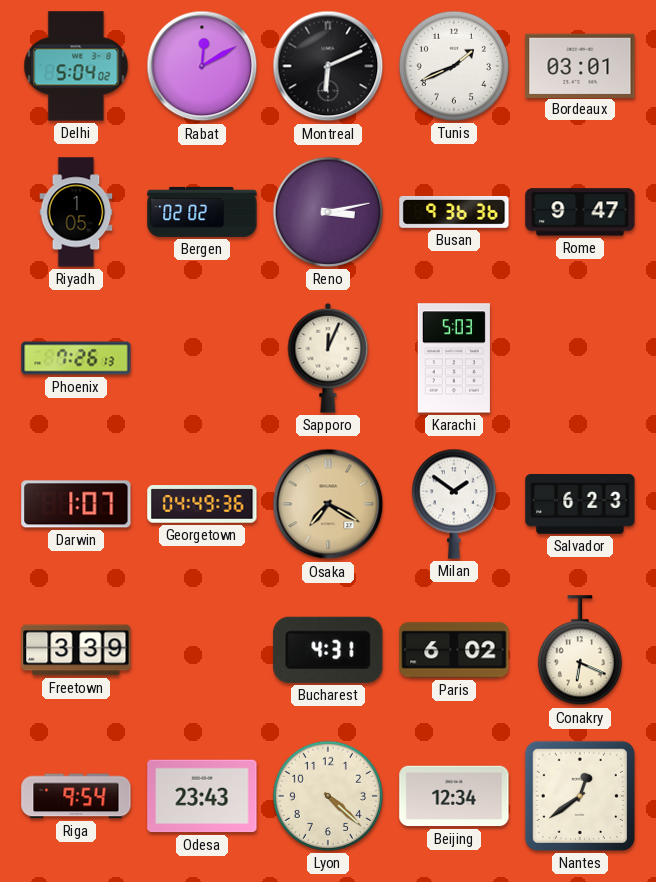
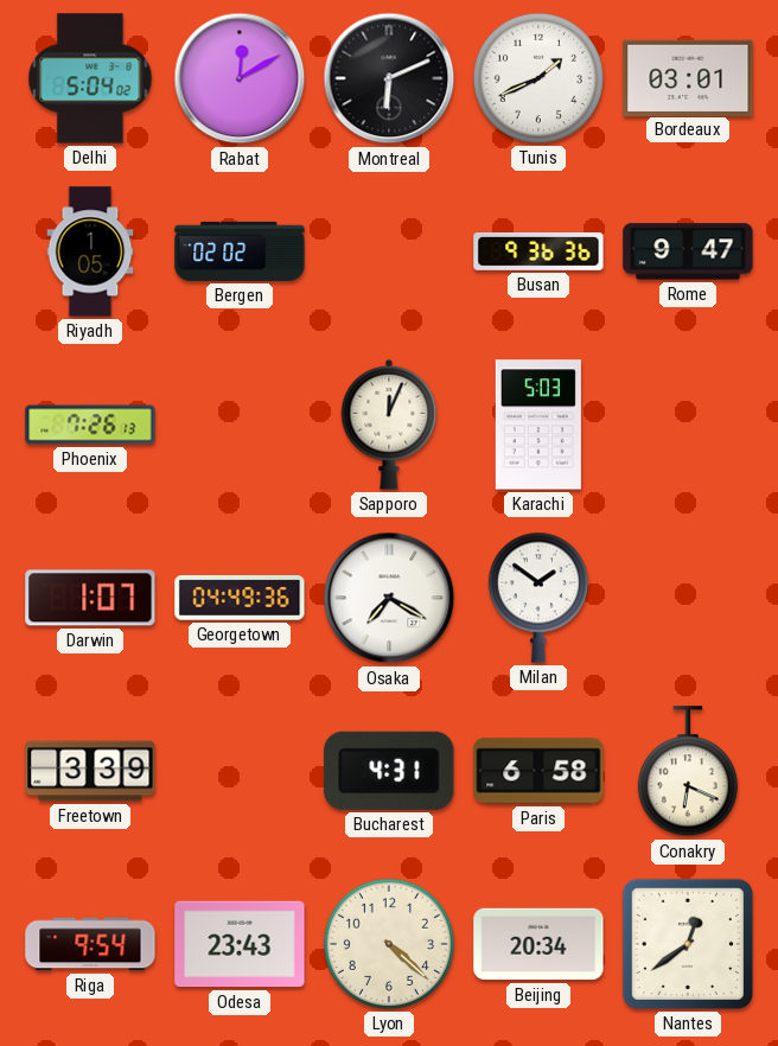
Reno: 3:13 -> none
Osaka dial: champagne -> white
Salvador: 6:23 -> none
Paris: 6:02 -> 6:58
Beijing: 12:34 -> 20:34
